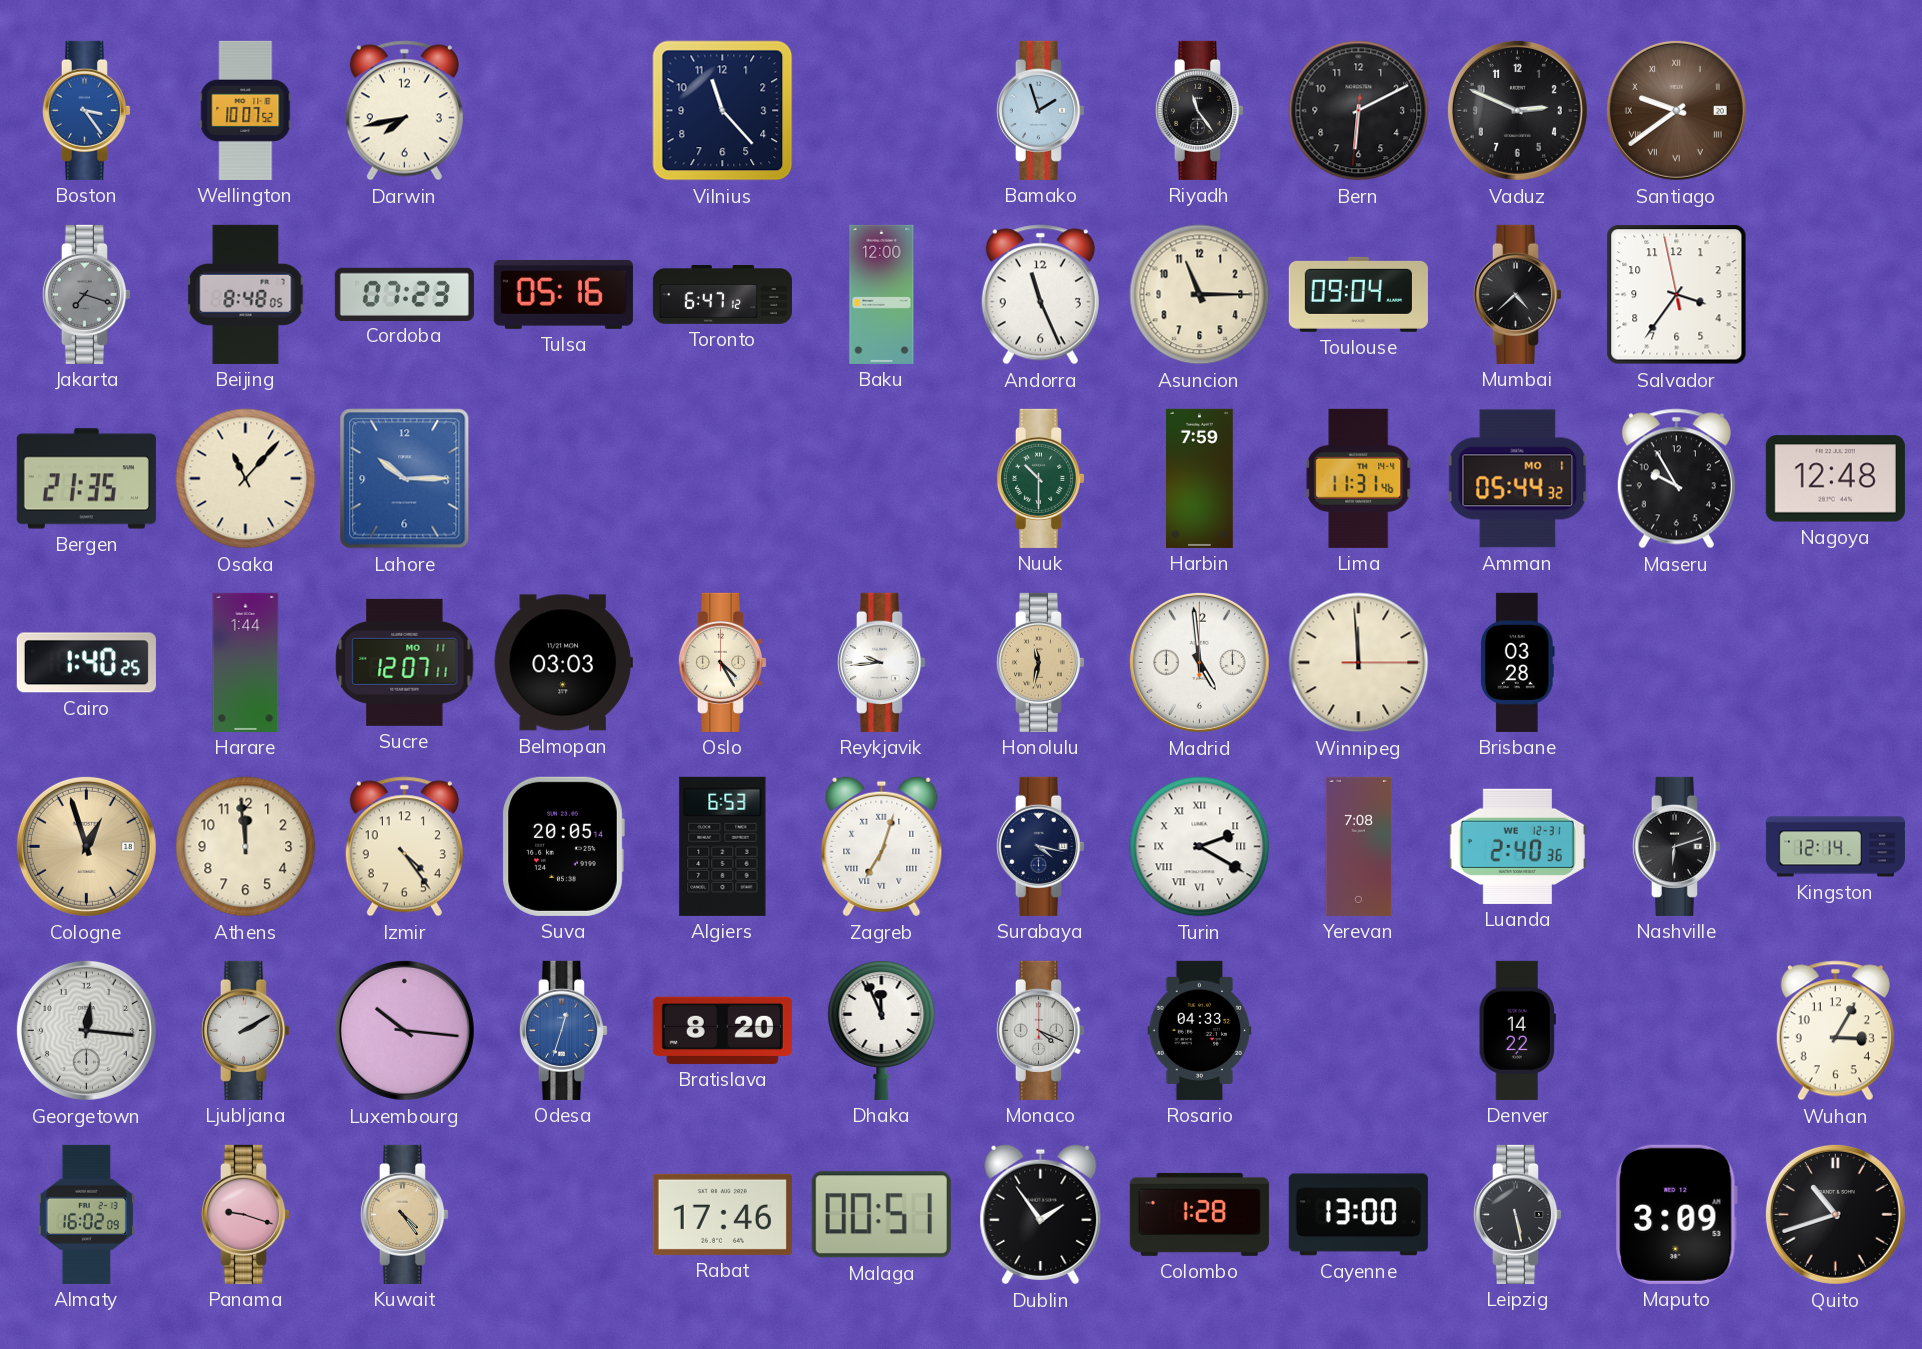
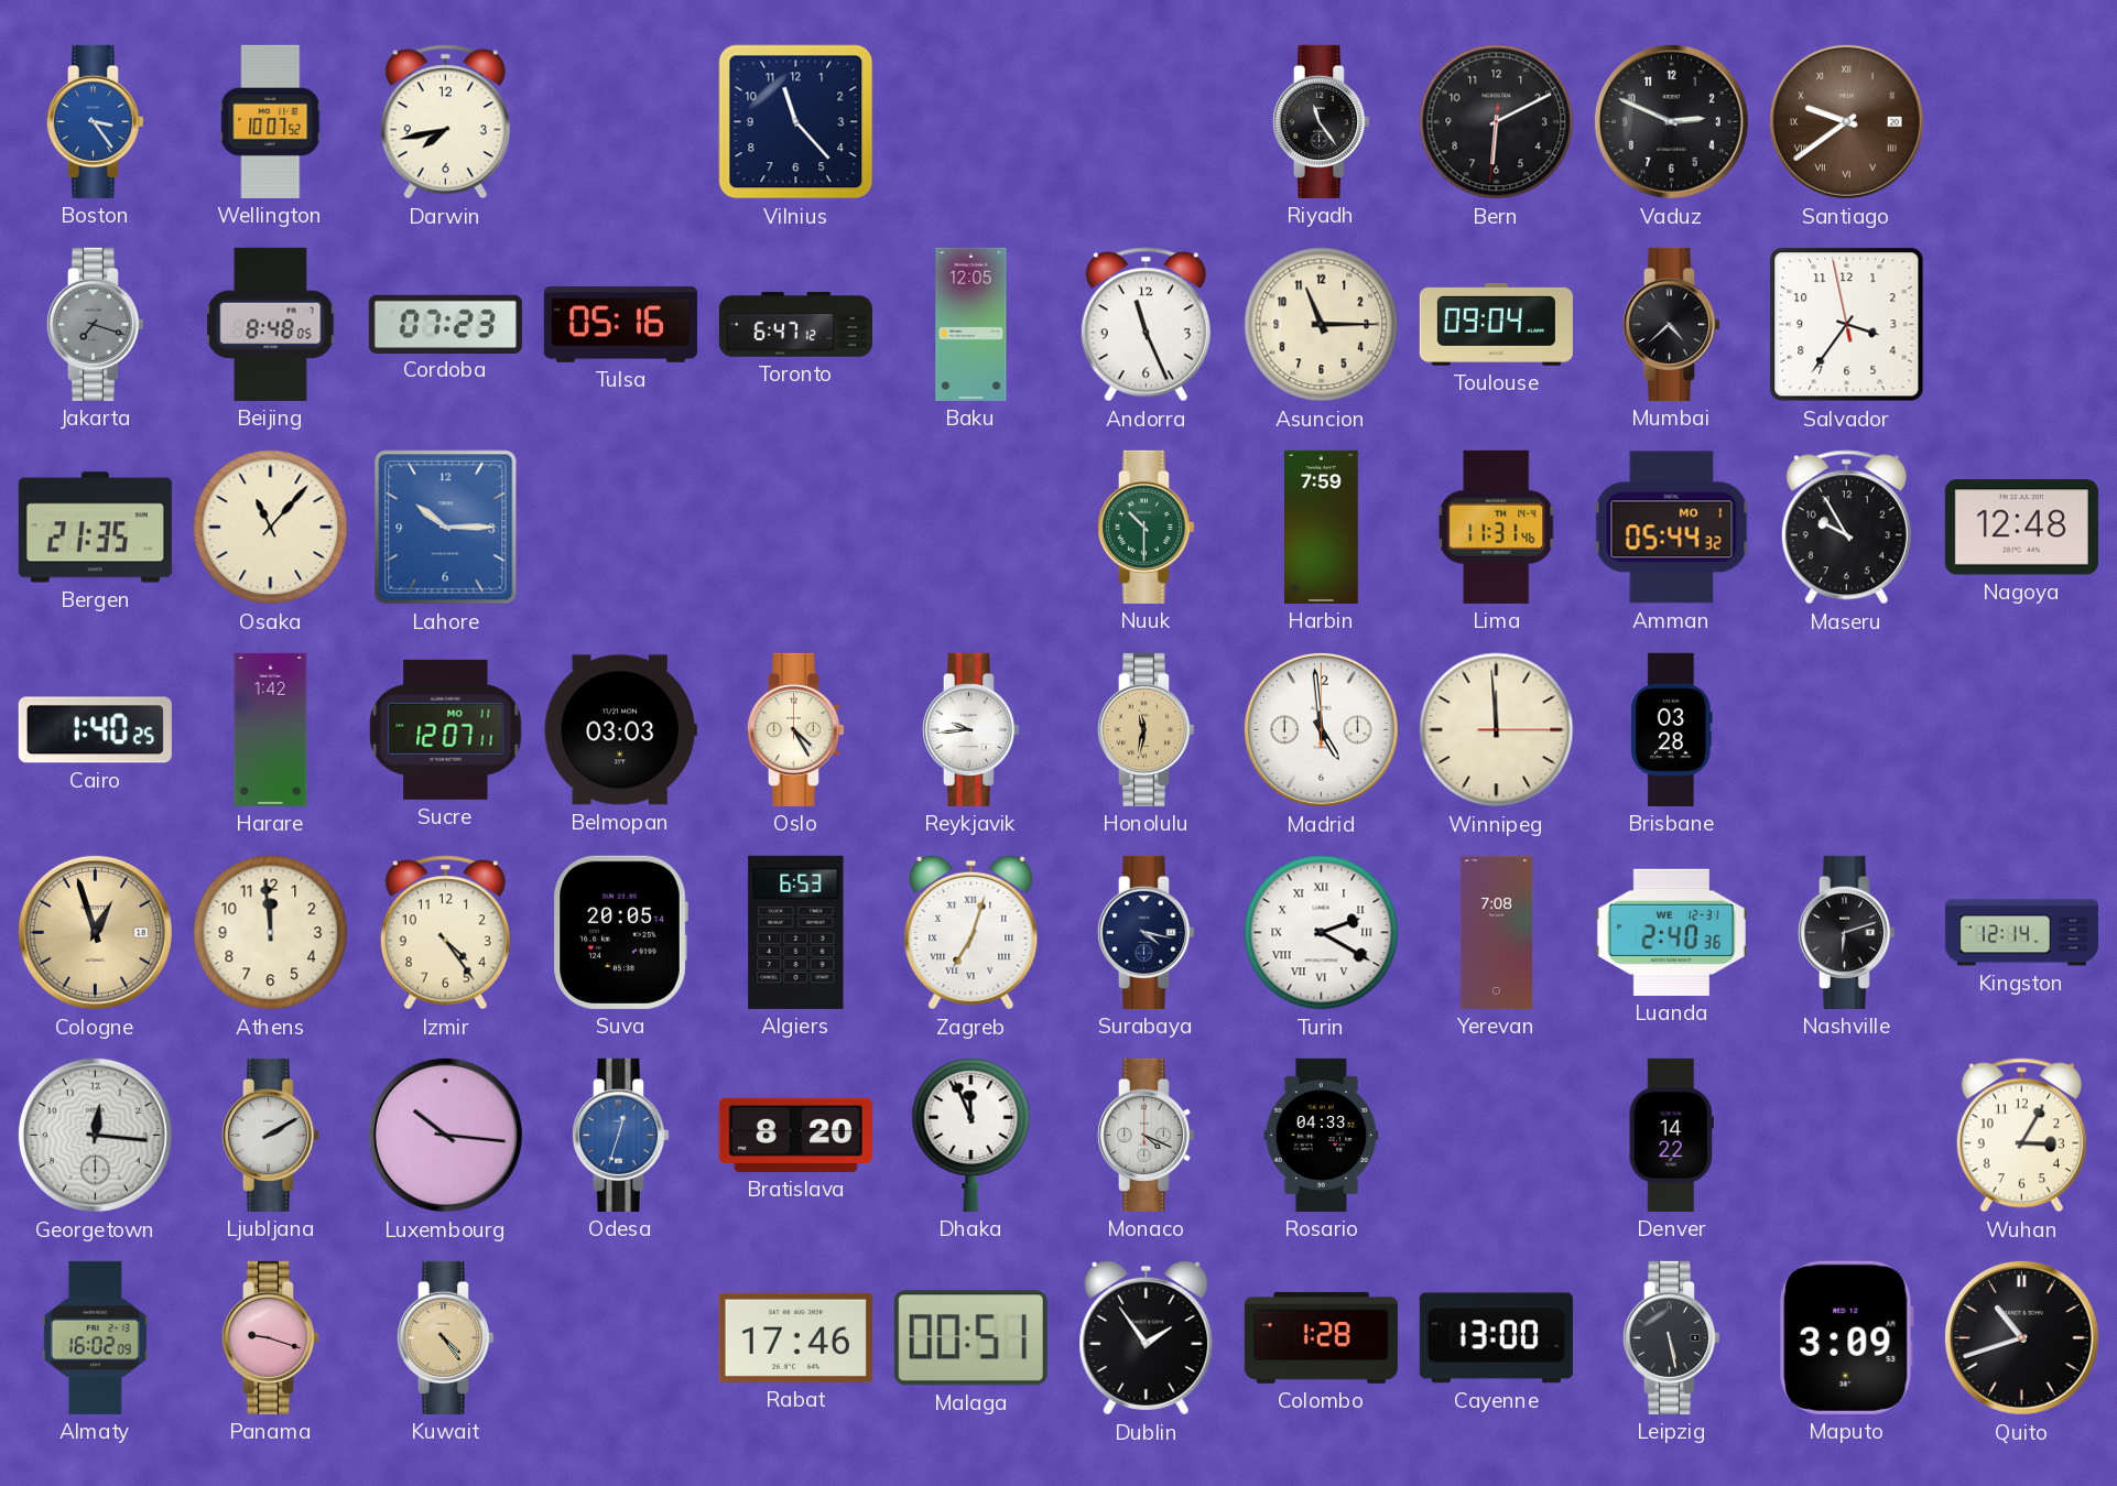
Bamako: 1:57 -> none
Baku: 12:00 -> 12:05
Harare: 1:44 -> 1:42
